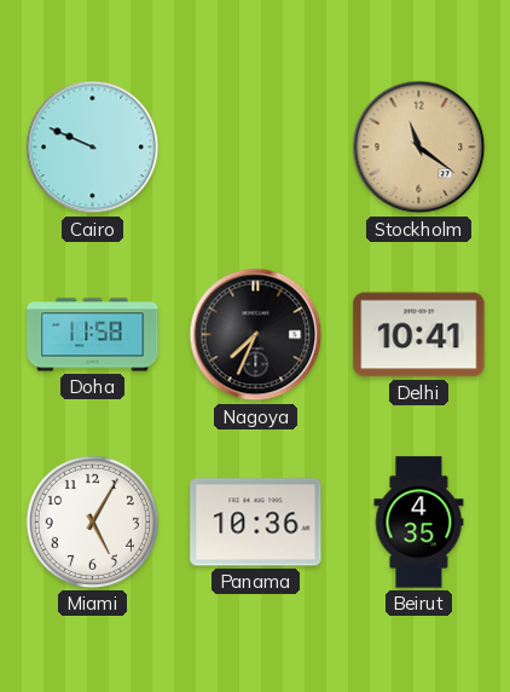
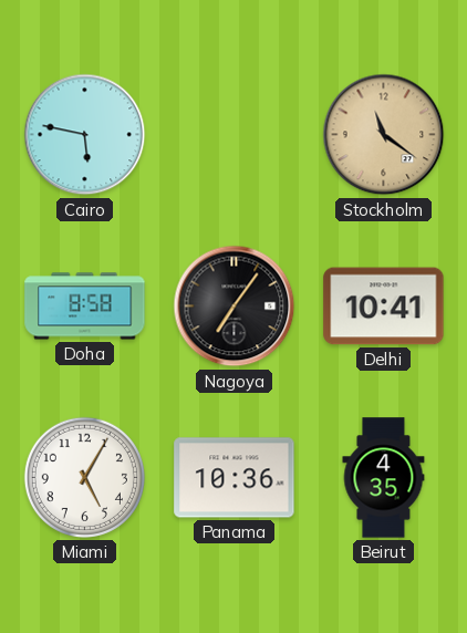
Cairo: 9:49 -> 5:47
Doha: 11:58 -> 8:58
Nagoya: 7:34 -> 7:06
